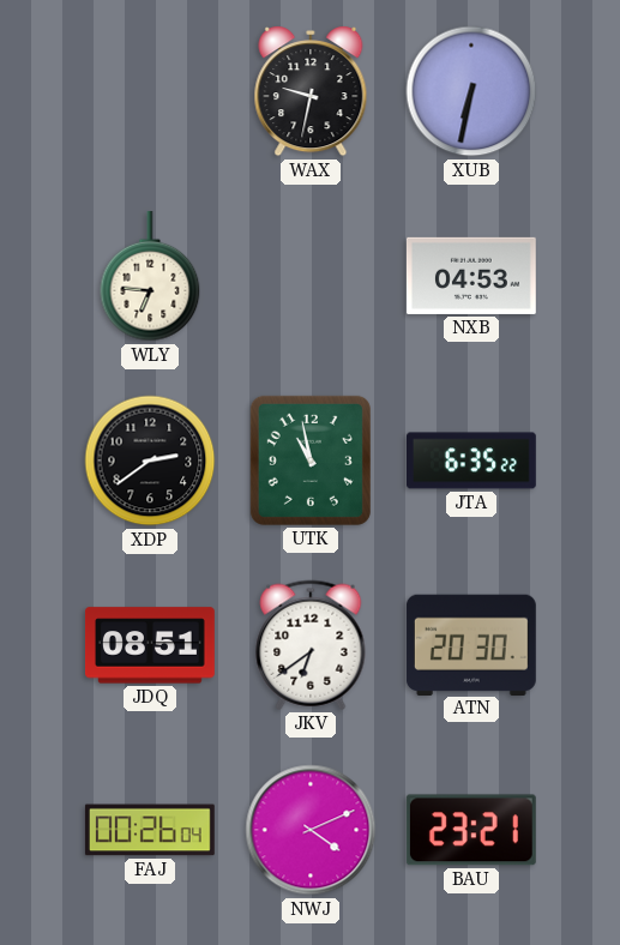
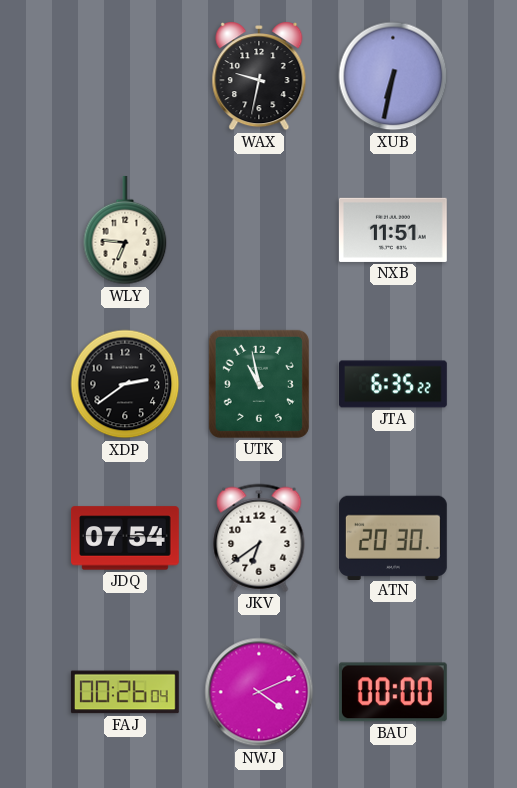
NXB: 04:53 -> 11:51
JDQ: 08:51 -> 07:54
BAU: 23:21 -> 00:00
